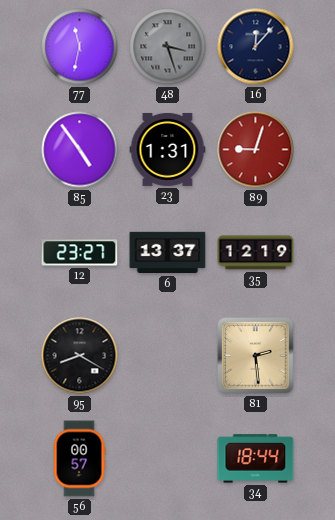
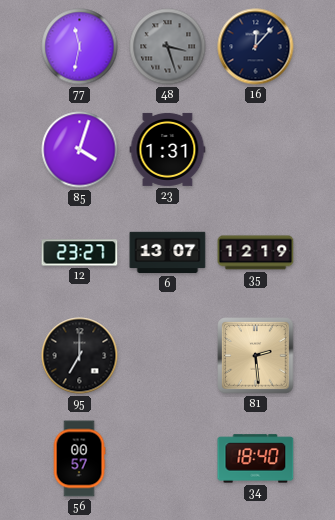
85: 4:54 -> 4:03
89: 9:03 -> none
6: 13:37 -> 13:07
95: 8:20 -> 7:00
34: 18:44 -> 18:40
